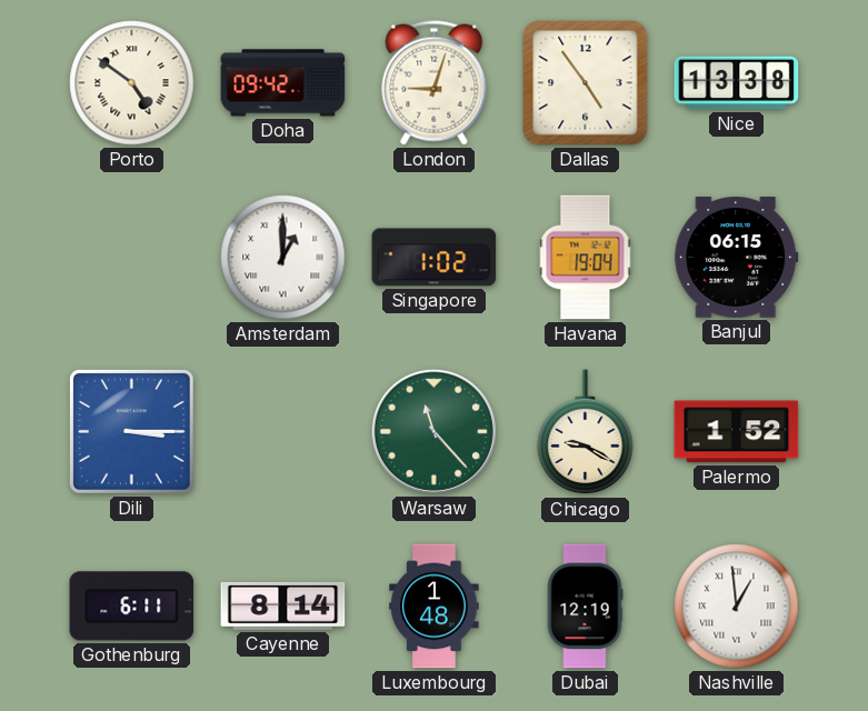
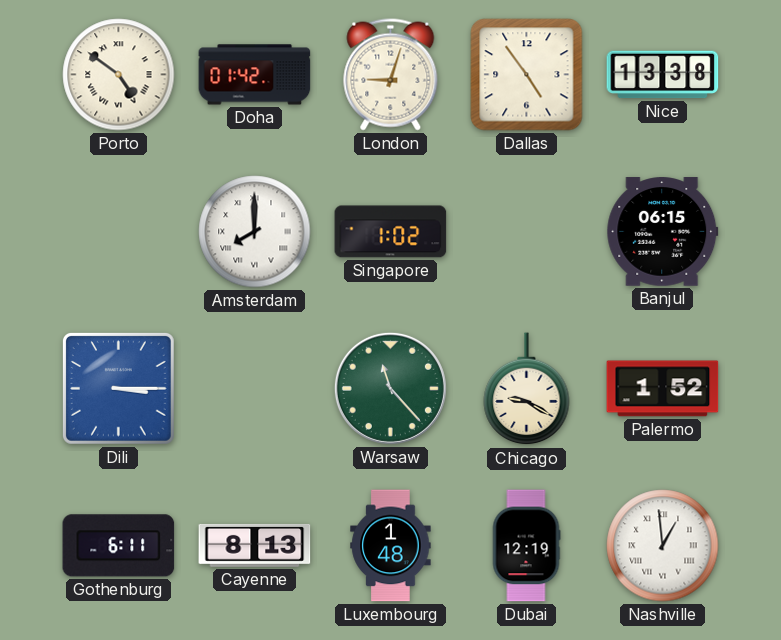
Doha: 09:42 -> 01:42
Amsterdam: 1:00 -> 8:00
Havana: 19:04 -> none
Cayenne: 8:14 -> 8:13
